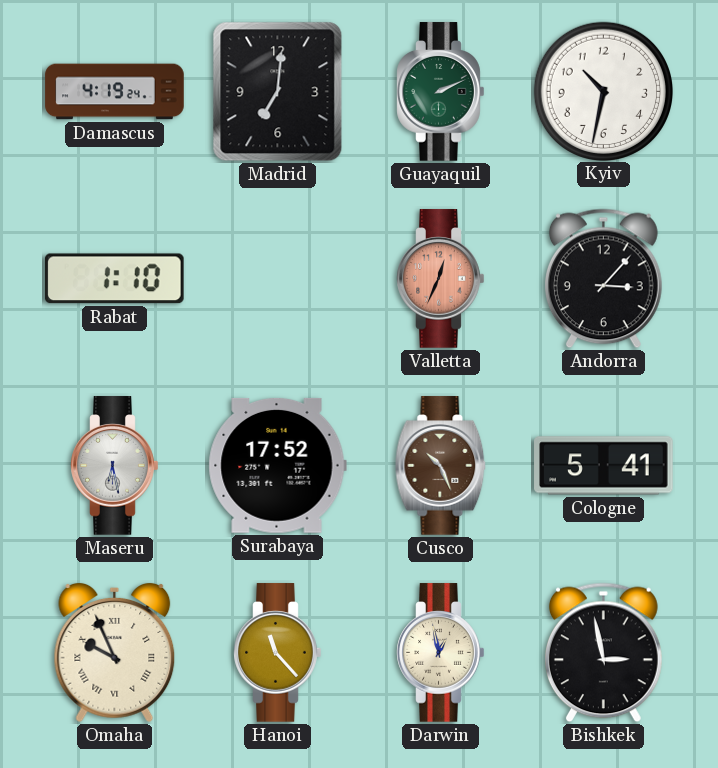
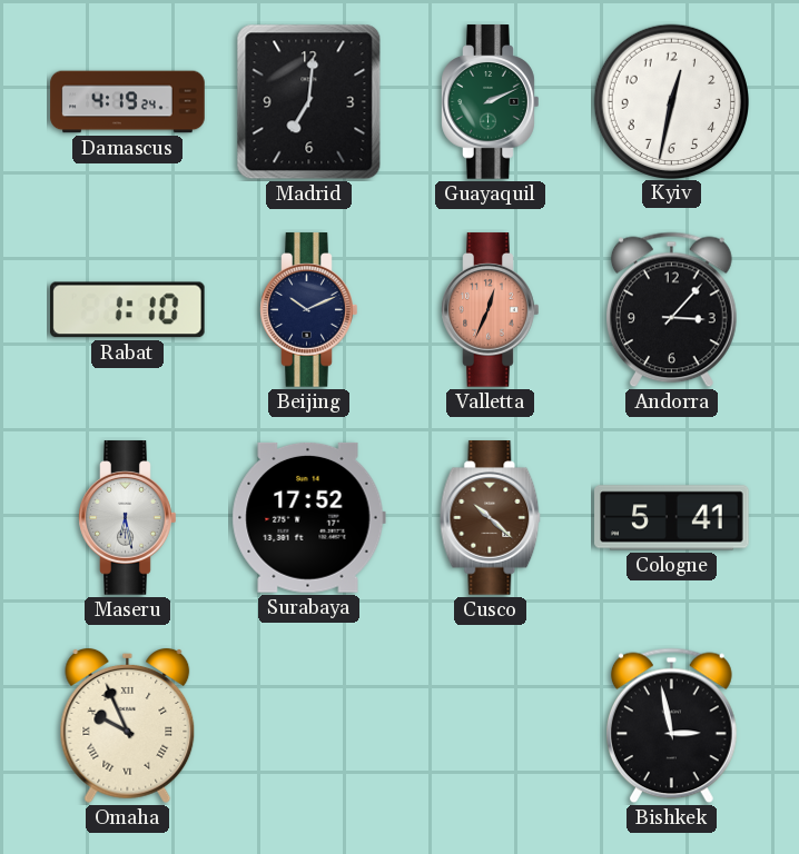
Kyiv: 10:32 -> 12:32
Beijing: none -> 10:11
Cusco: 10:26 -> 10:22
Hanoi: 11:23 -> none
Darwin: 12:58 -> none
